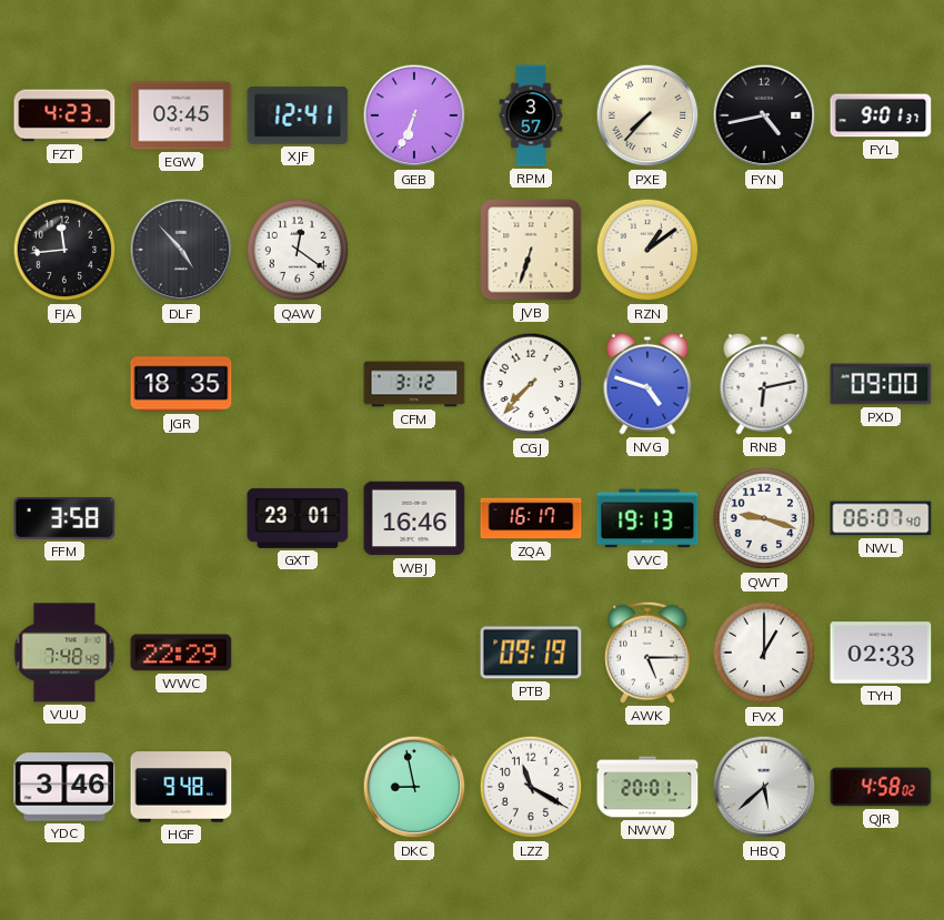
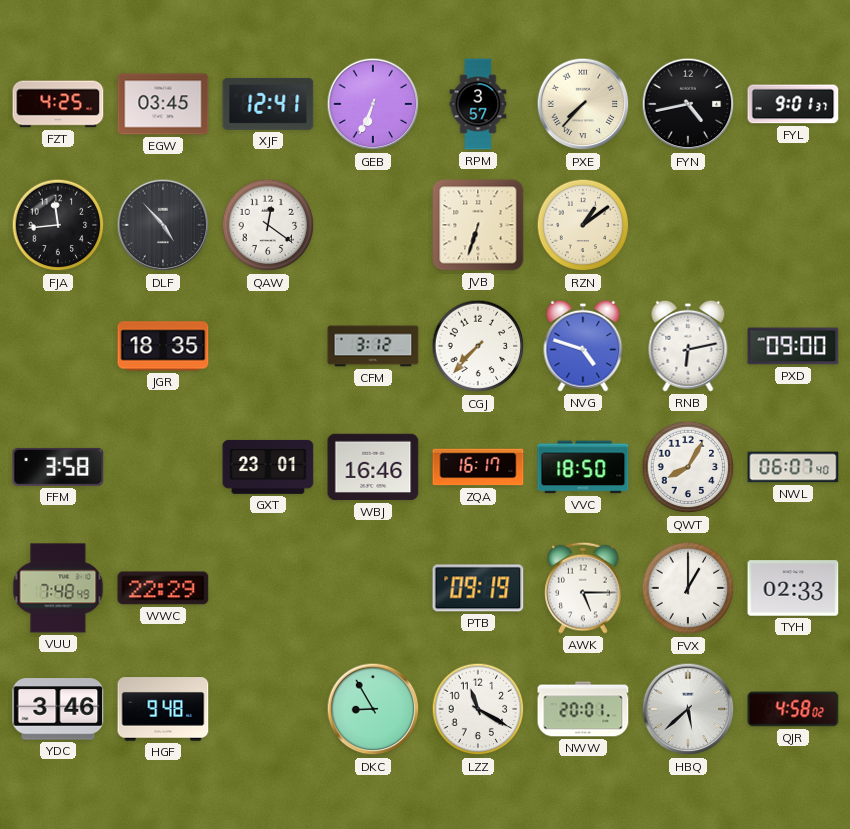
FZT: 4:23 -> 4:25
VVC: 19:13 -> 18:50
QWT: 9:18 -> 8:05
DKC: 8:58 -> 8:55
